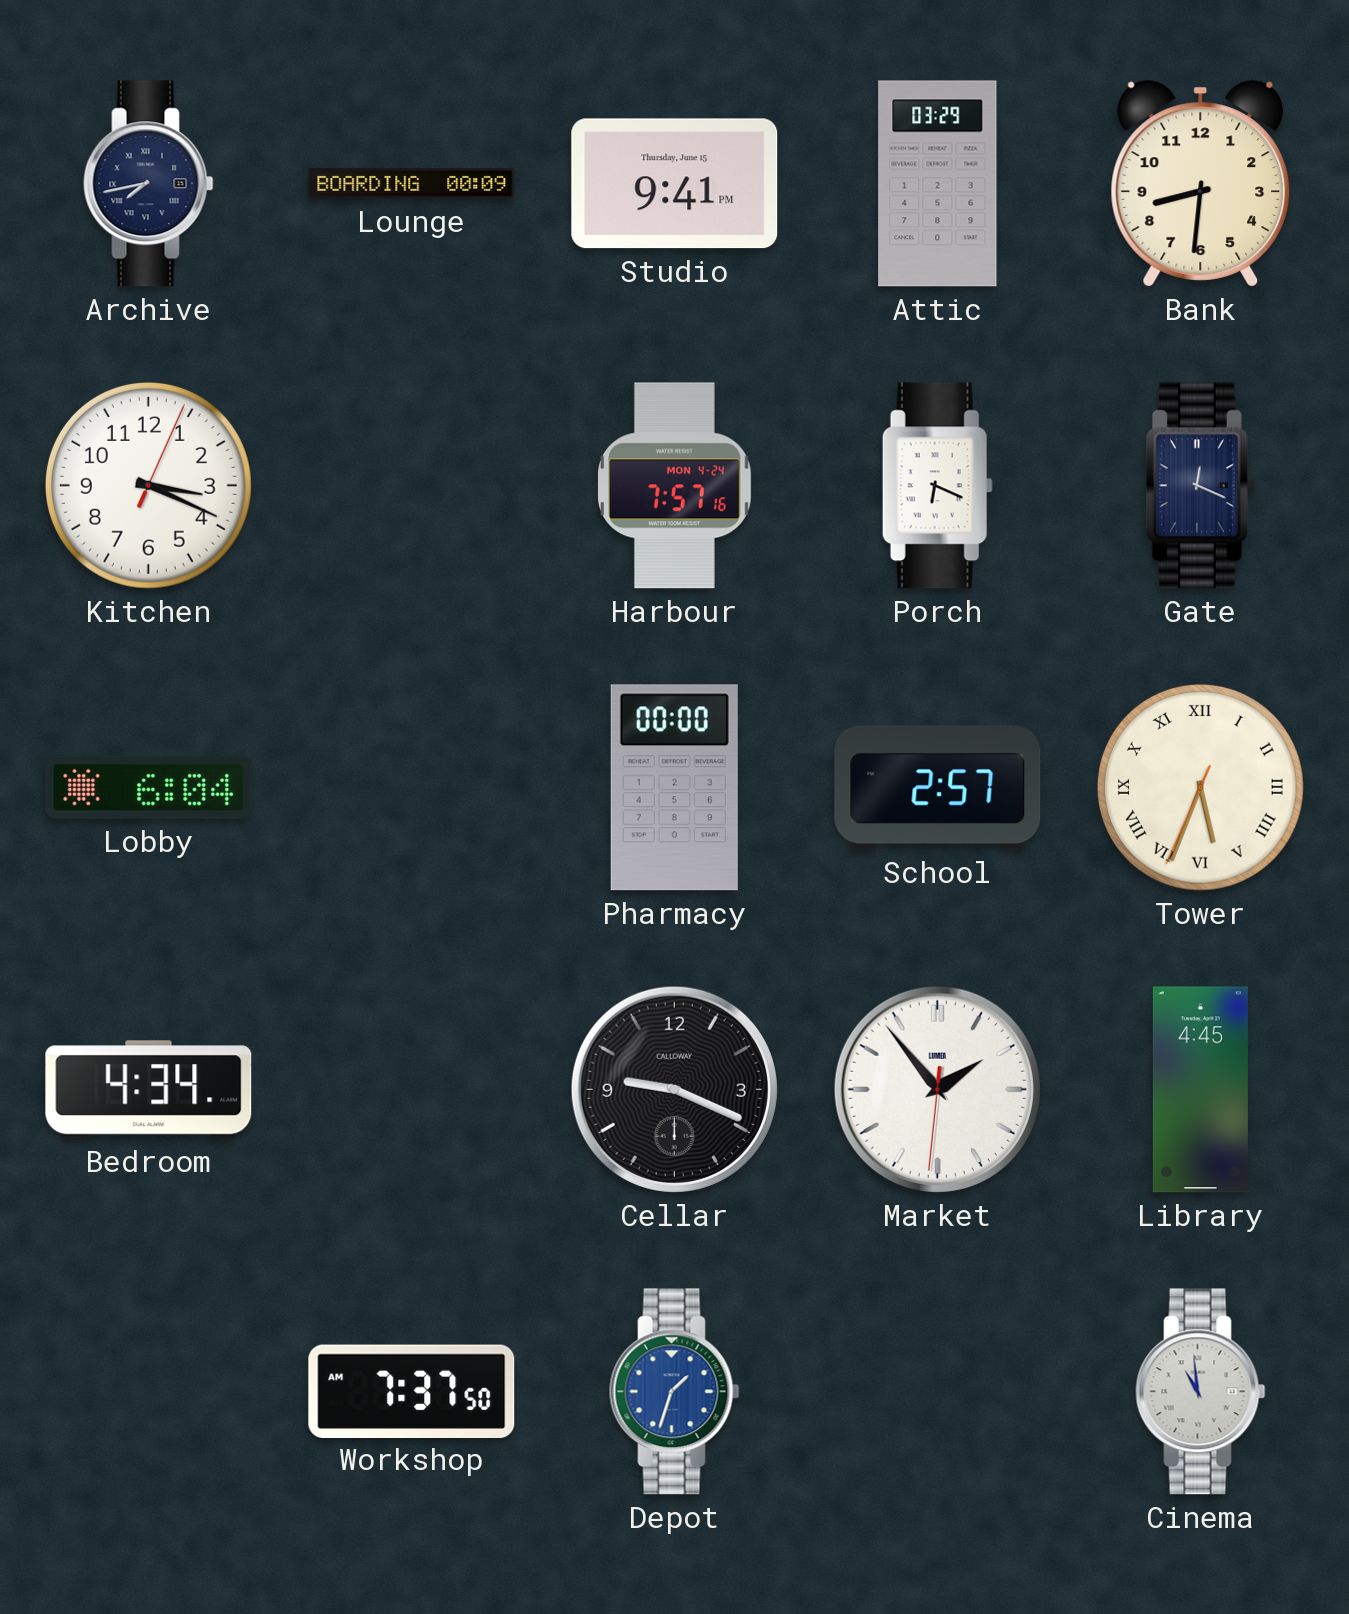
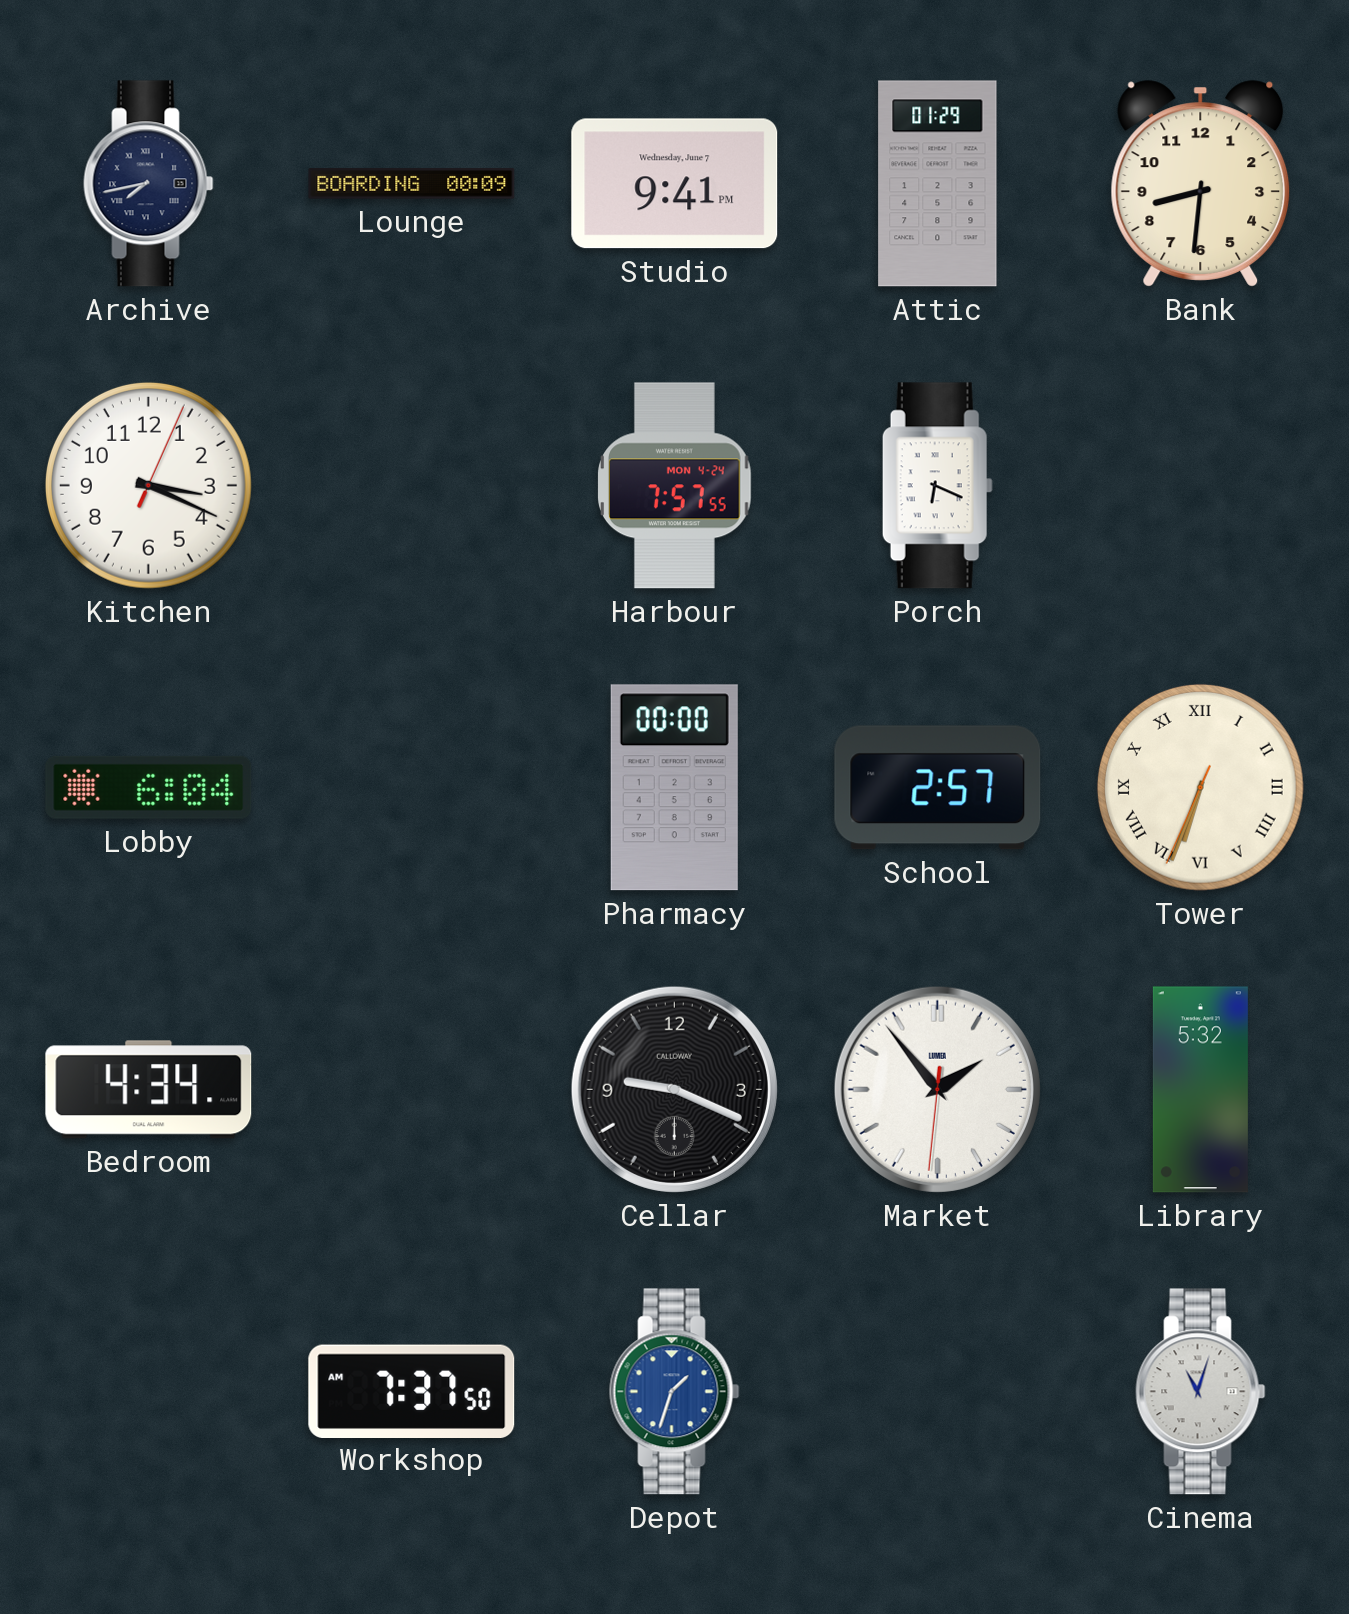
Studio date: Thursday, June 15 -> Wednesday, June 7
Attic: 03:29 -> 01:29
Harbour: 7:57:16 -> 7:57:55
Gate: 12:19 -> none
Tower: 5:33 -> 6:33
Library: 4:45 -> 5:32
Cinema: 10:59 -> 11:03
